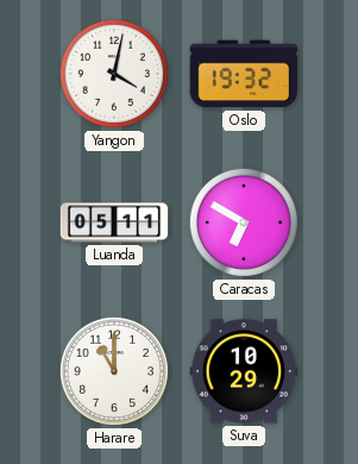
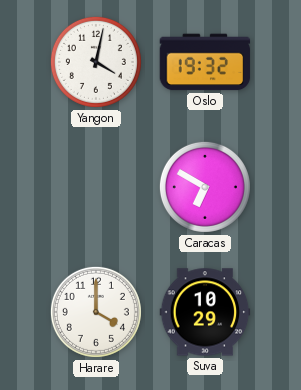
Luanda: 05:11 -> none
Harare: 11:00 -> 4:00
